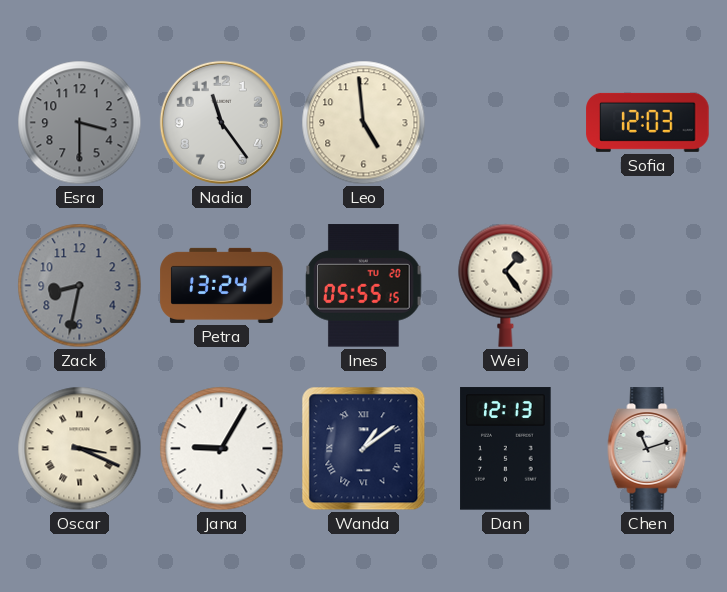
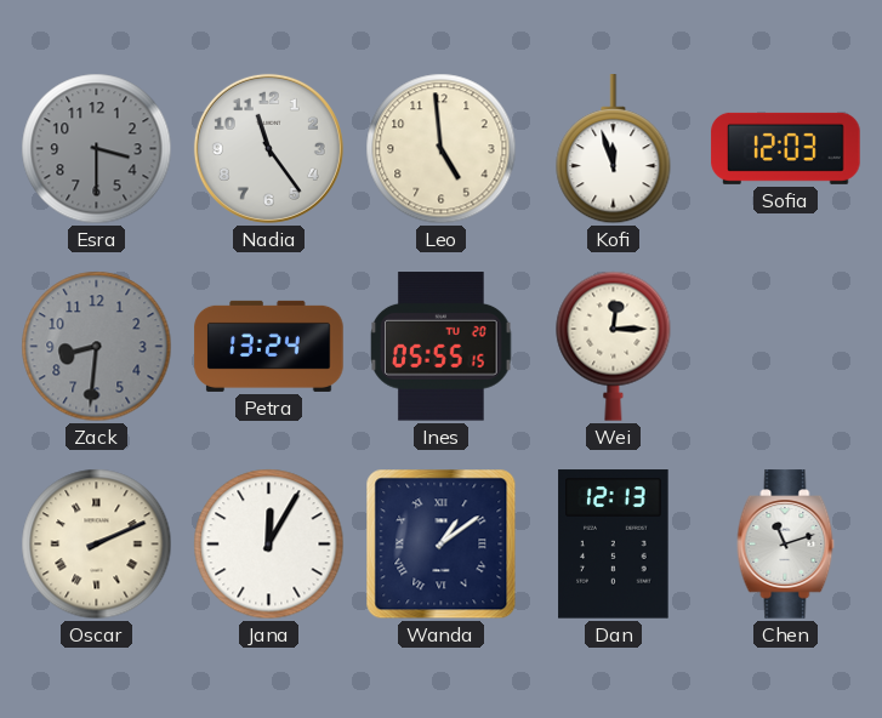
Kofi: none -> 11:57
Zack: 8:32 -> 8:31
Wei: 1:24 -> 12:15
Oscar: 3:19 -> 2:11
Jana: 9:05 -> 12:05
